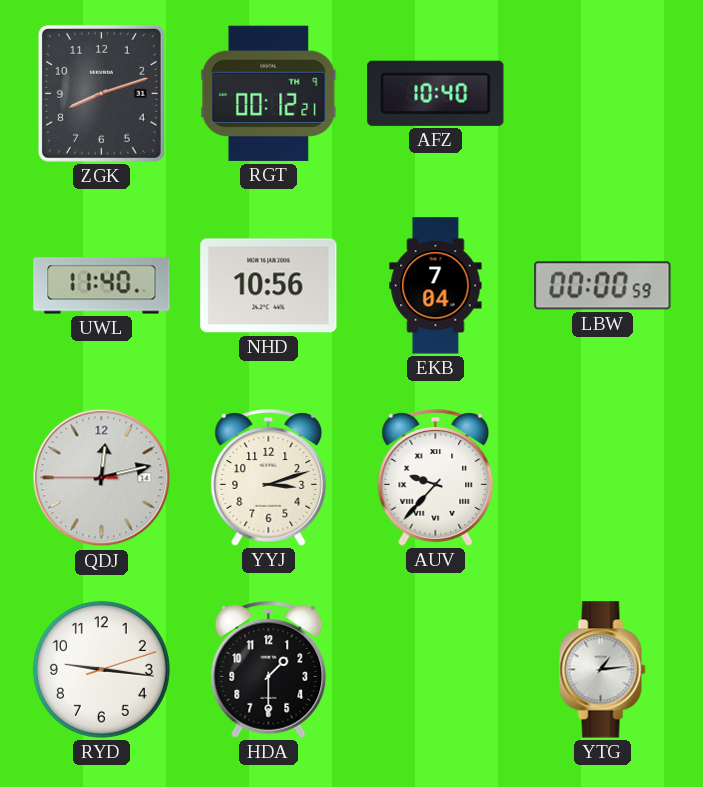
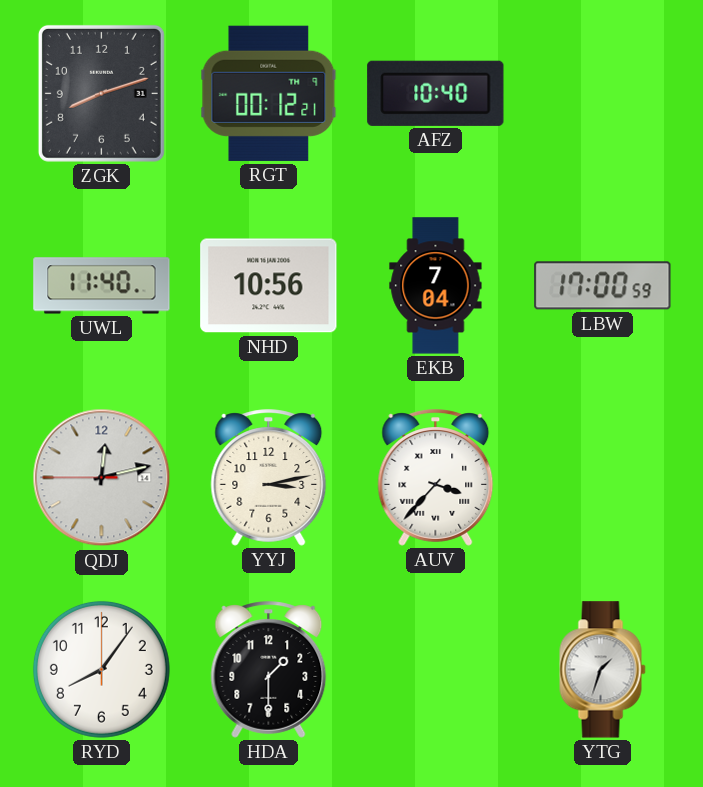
LBW: 00:00 -> 17:00
YYJ: 3:12 -> 3:13
AUV: 9:37 -> 3:37
RYD: 9:16 -> 8:06
YTG: 1:14 -> 1:33
